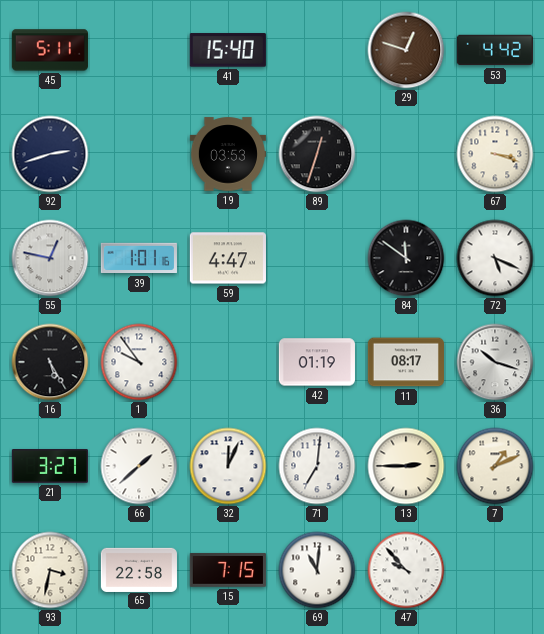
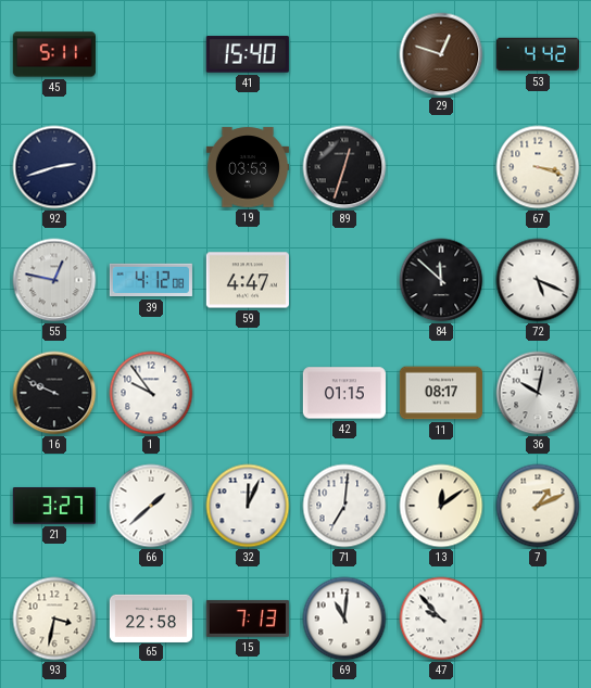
39: 1:01 -> 4:12
84: 11:51 -> 11:52
16: 5:25 -> 9:49
42: 01:19 -> 01:15
36: 10:18 -> 10:02
13: 2:45 -> 12:09
15: 7:15 -> 7:13
